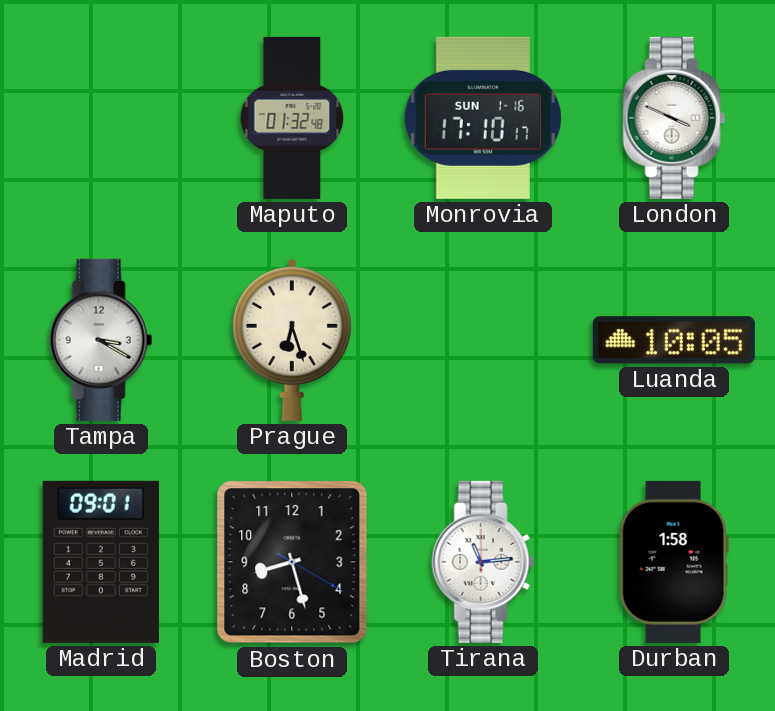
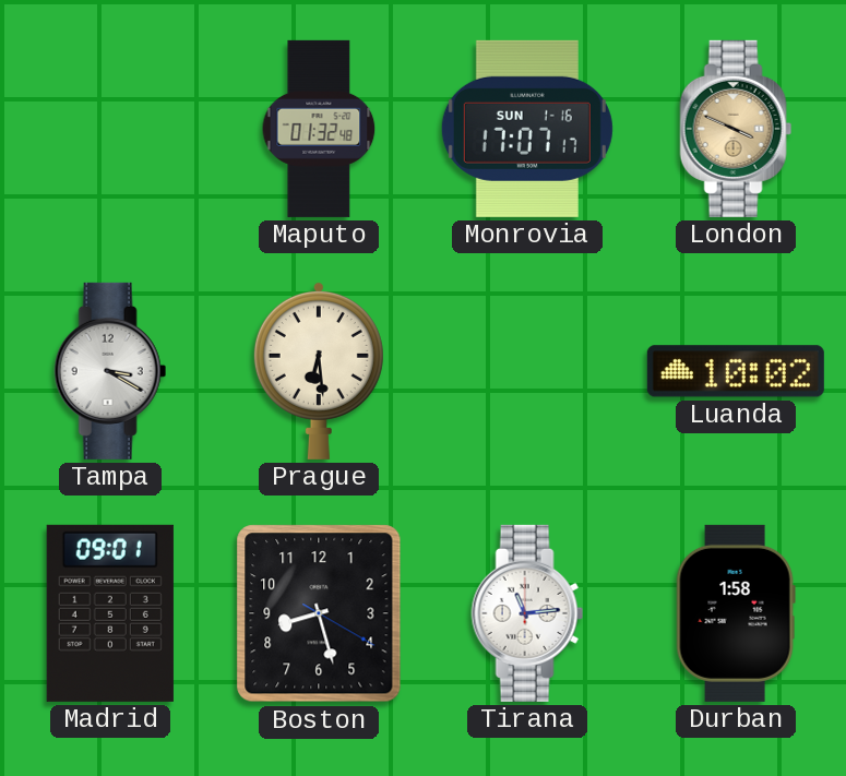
Monrovia: 17:10 -> 17:07
London dial: white -> champagne
Prague: 6:27 -> 6:29
Luanda: 10:05 -> 10:02
